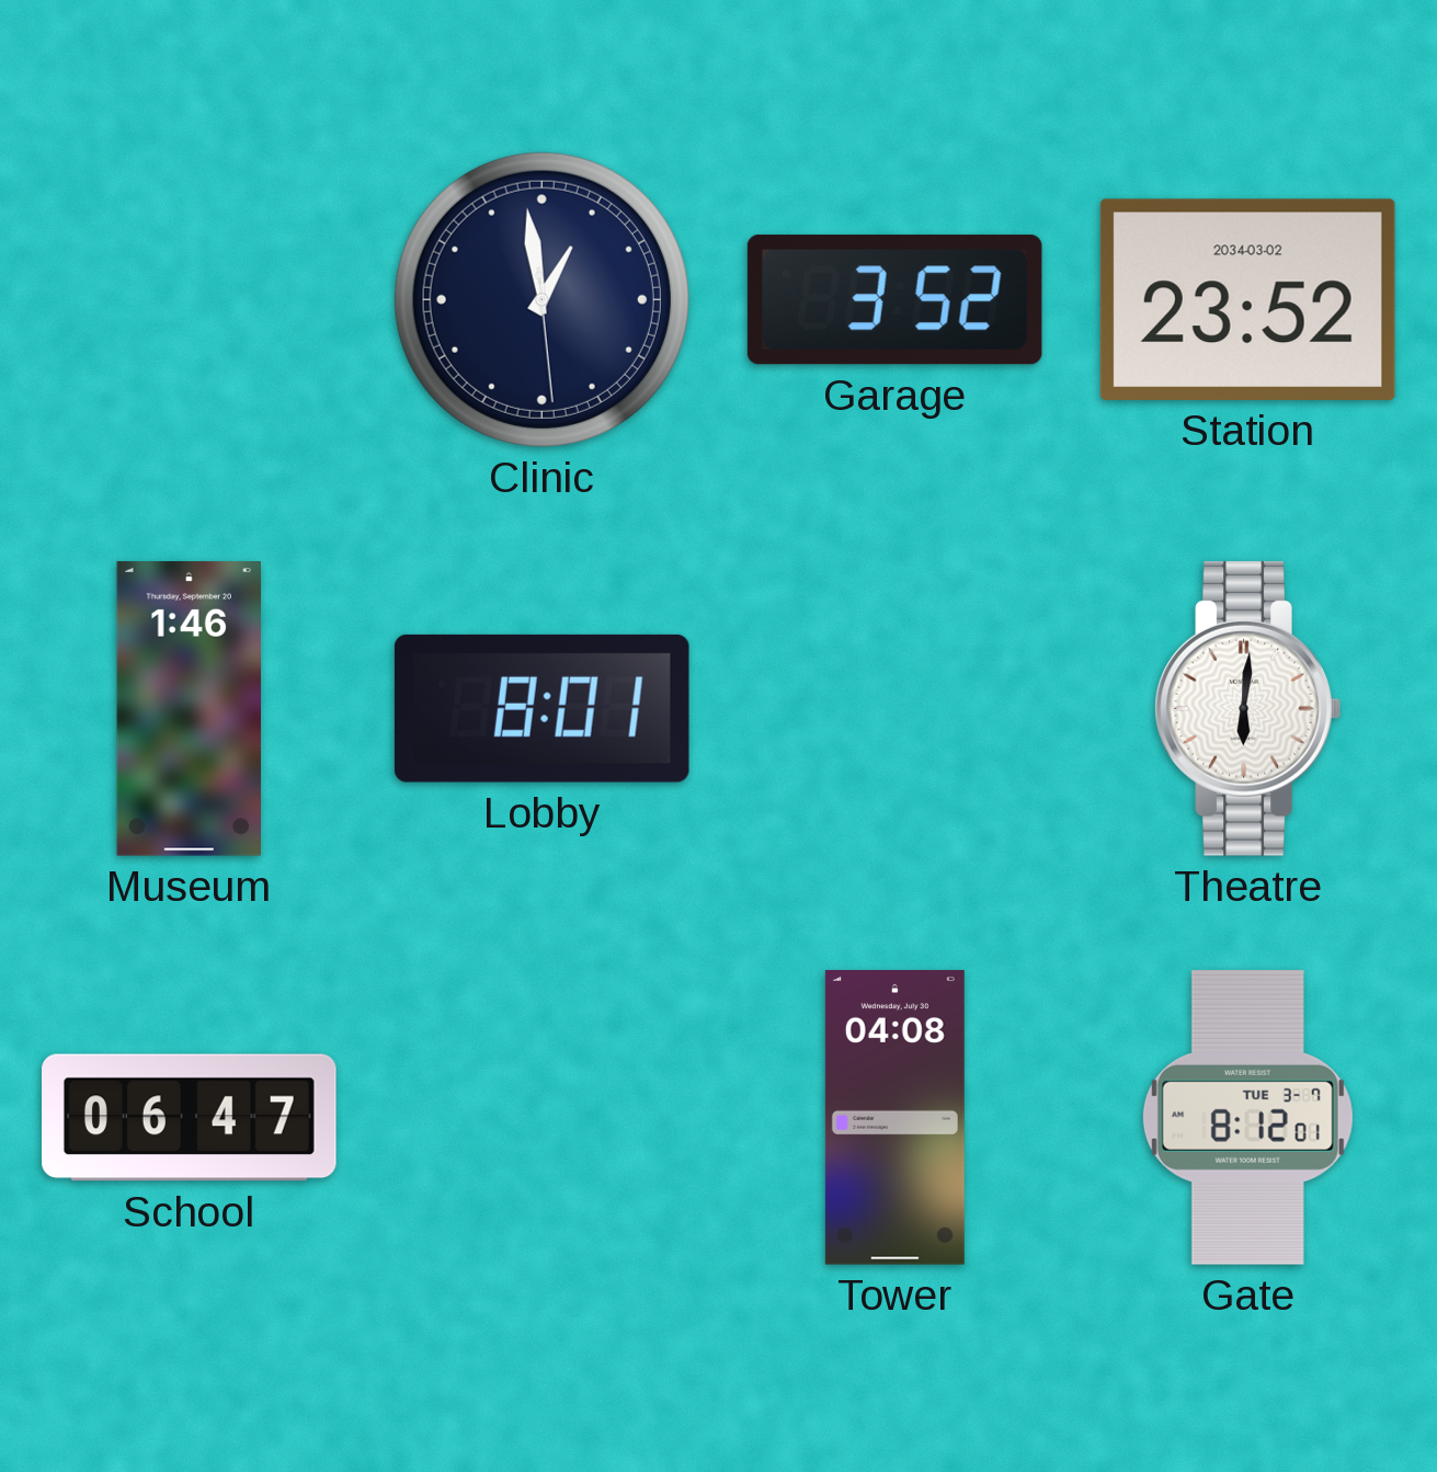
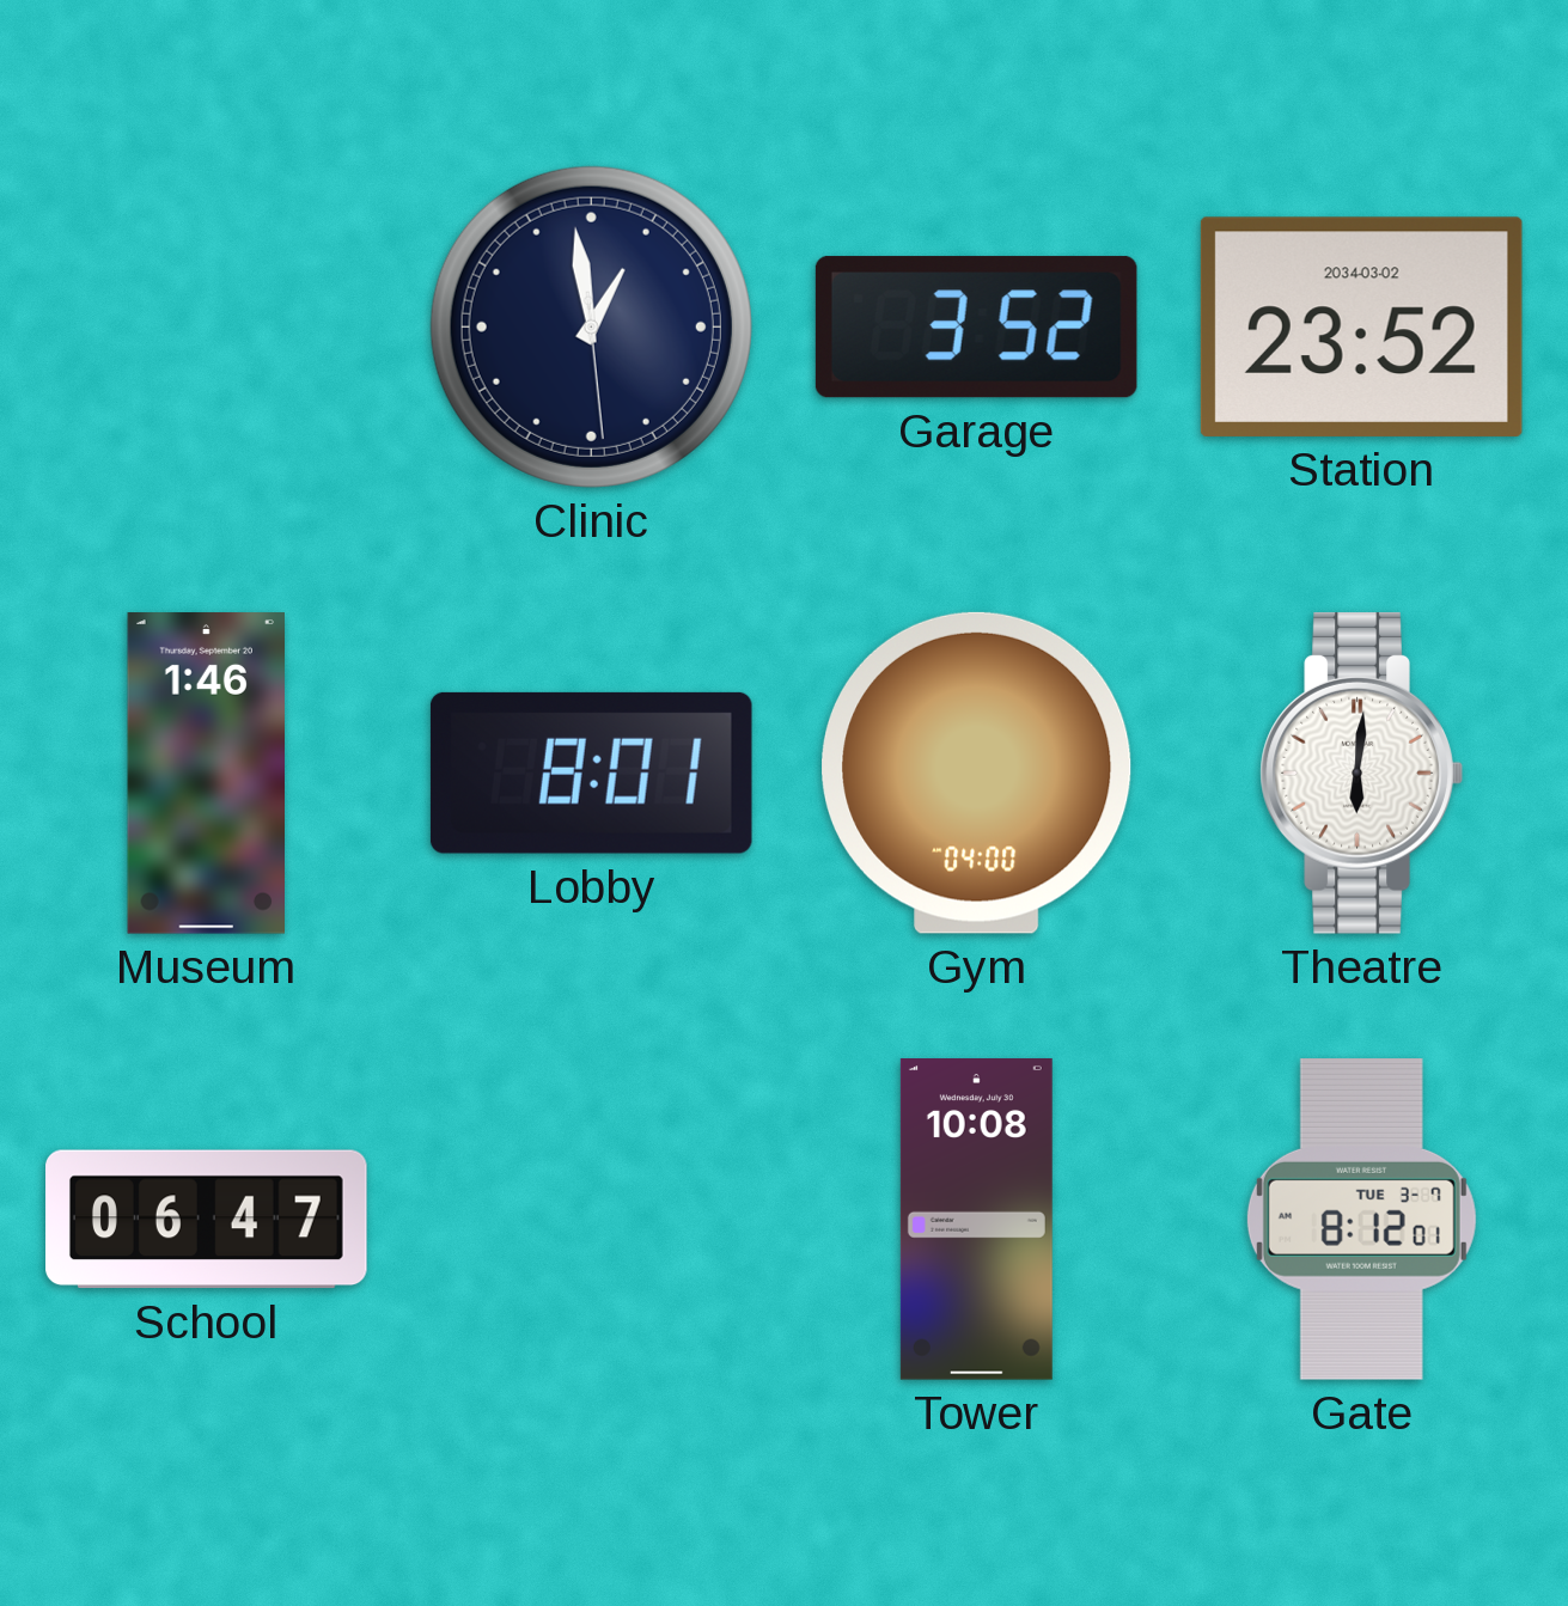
Gym: none -> 04:00
Tower: 04:08 -> 10:08
